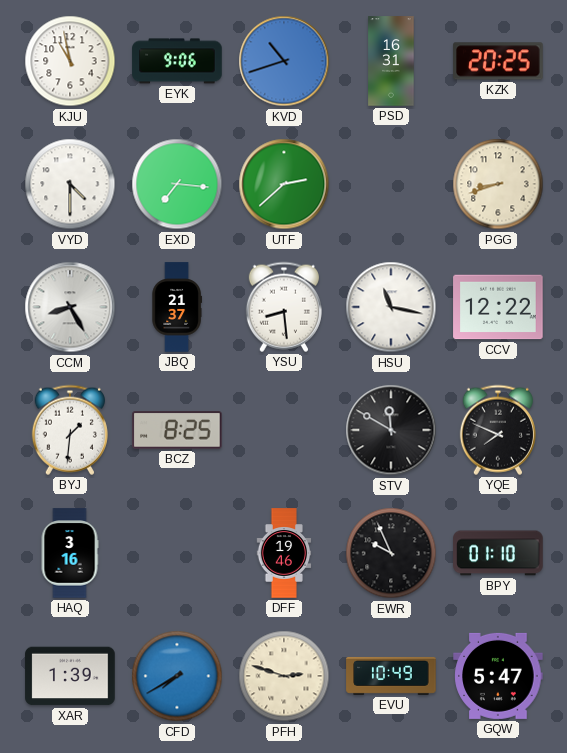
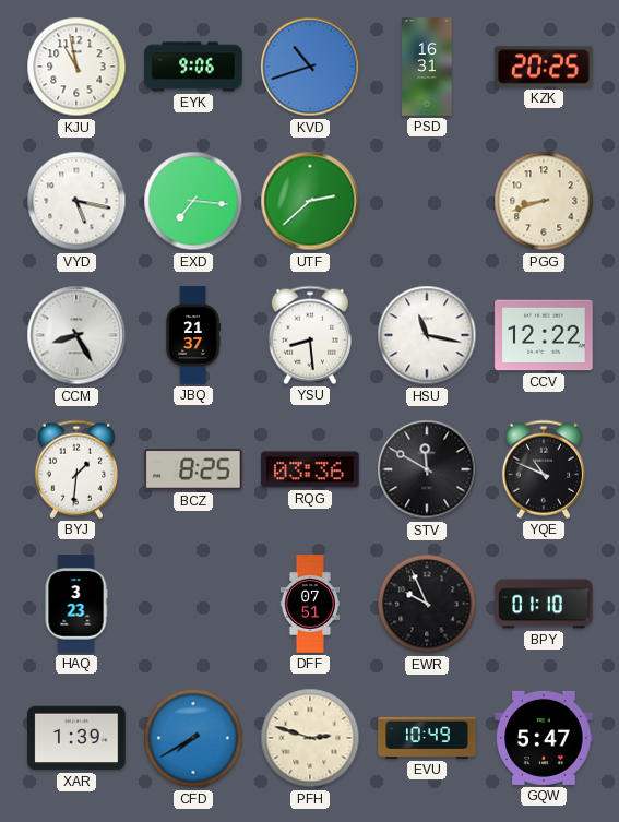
VYD: 4:30 -> 5:17
RQG: none -> 03:36
YQE: 7:49 -> 10:49
HAQ: 3:16 -> 3:23
DFF: 19:46 -> 07:51
